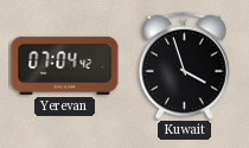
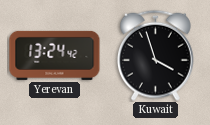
Yerevan: 07:04 -> 13:24
